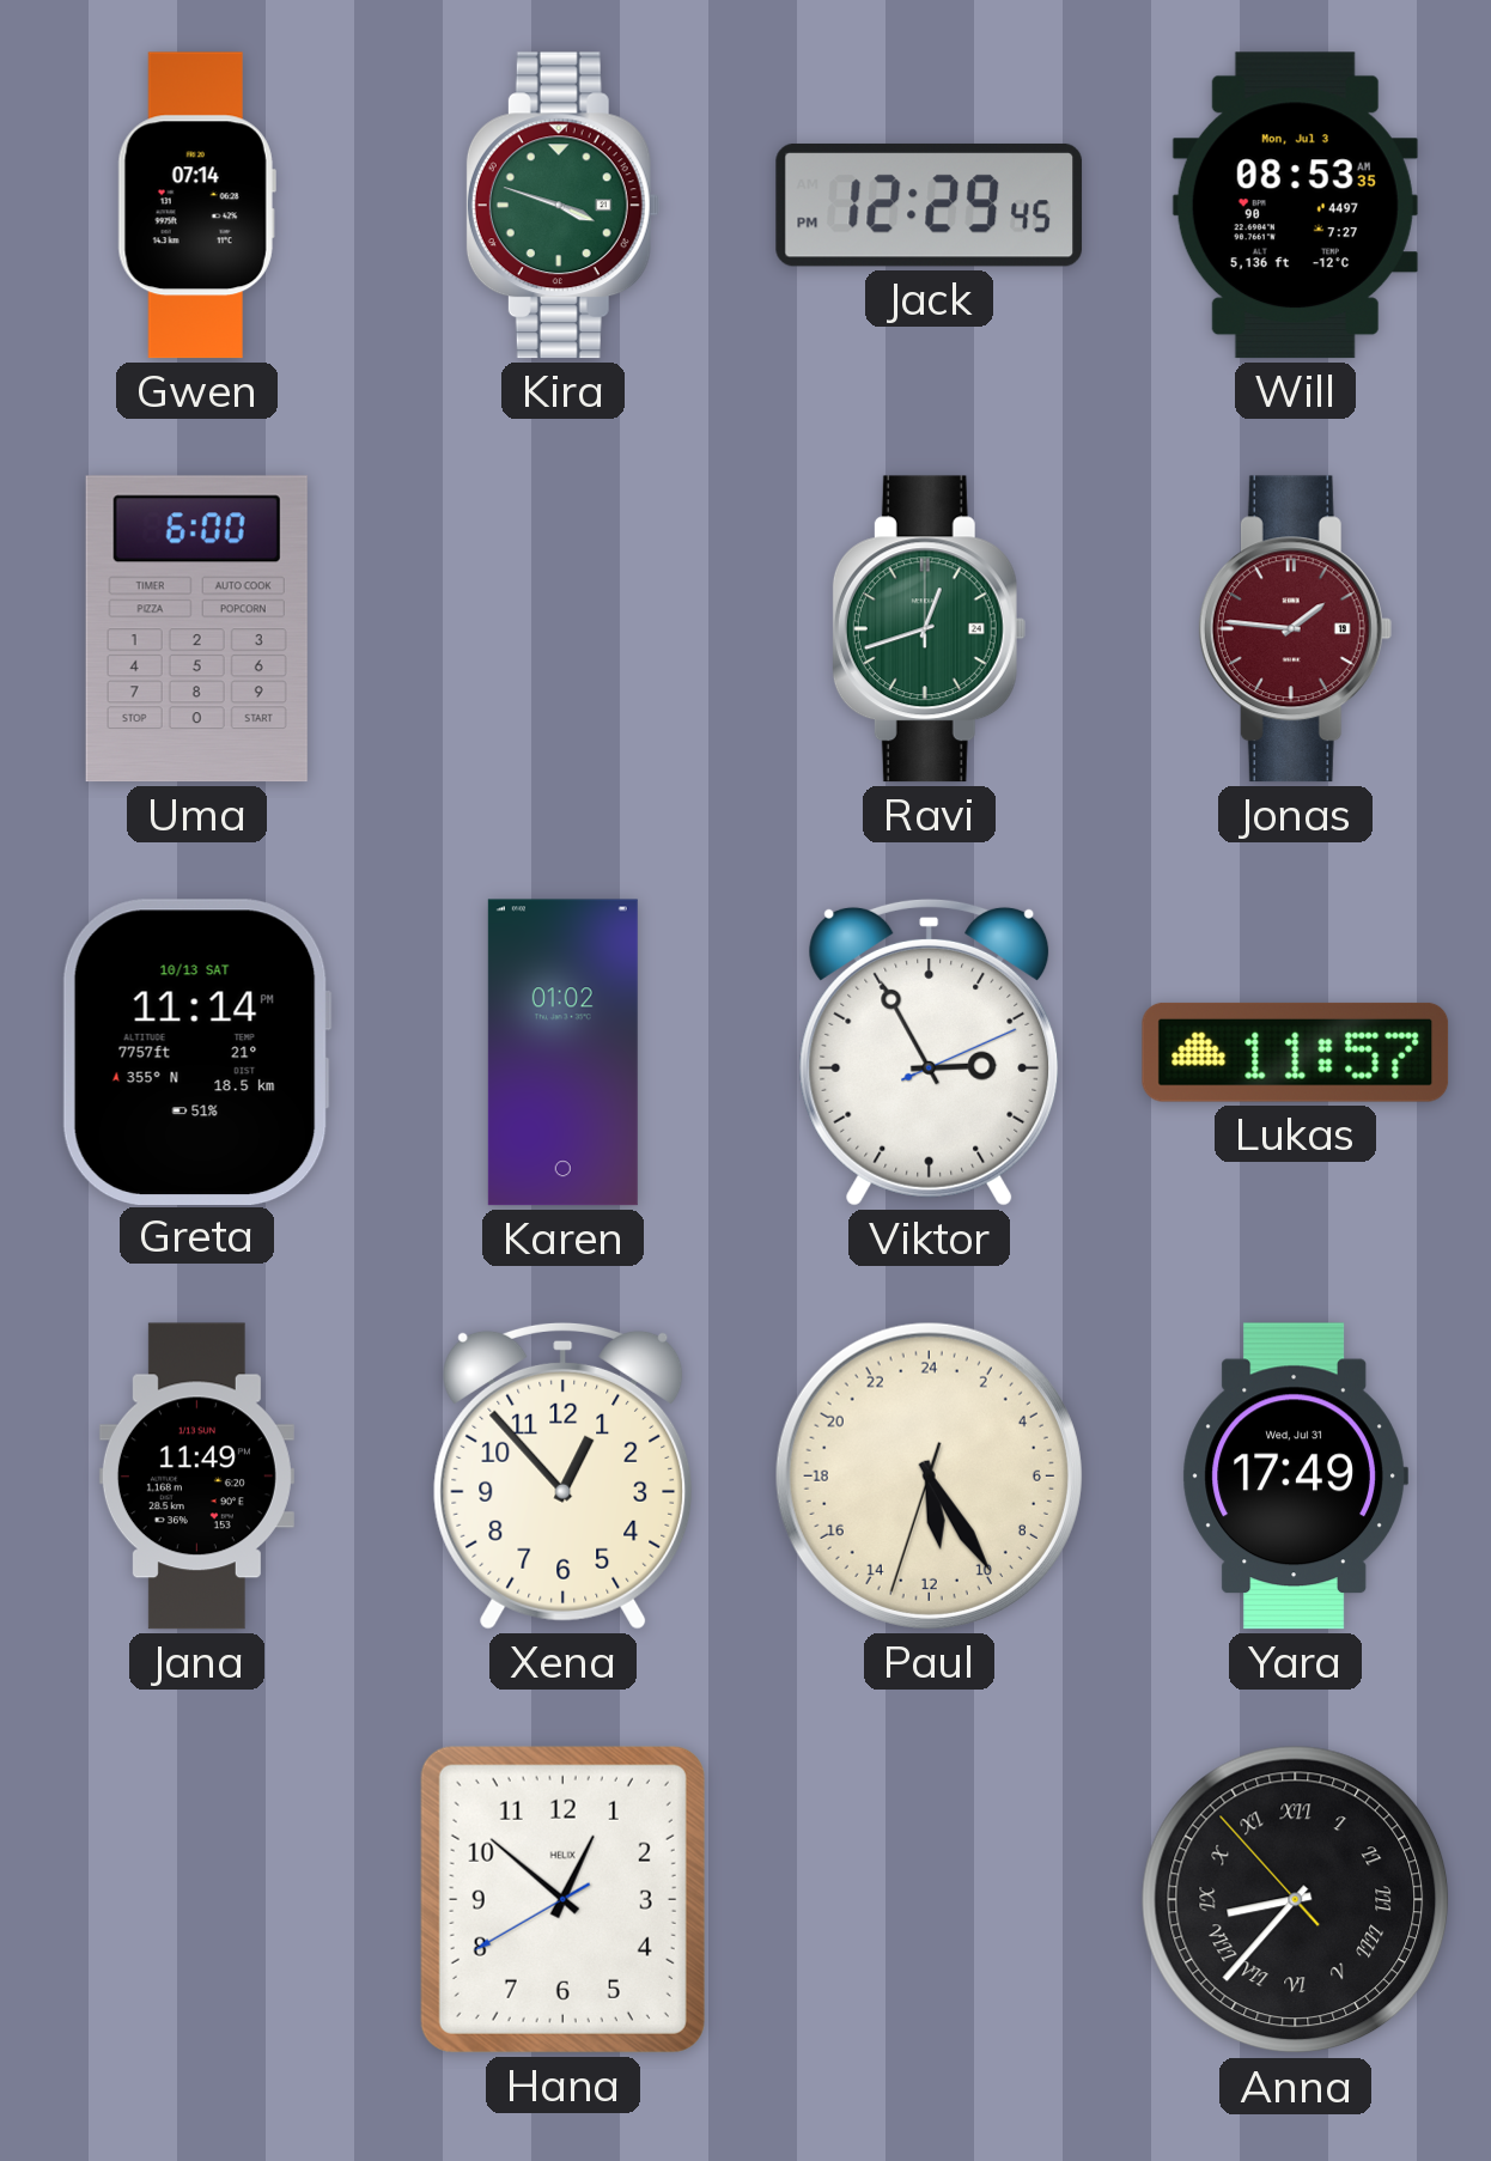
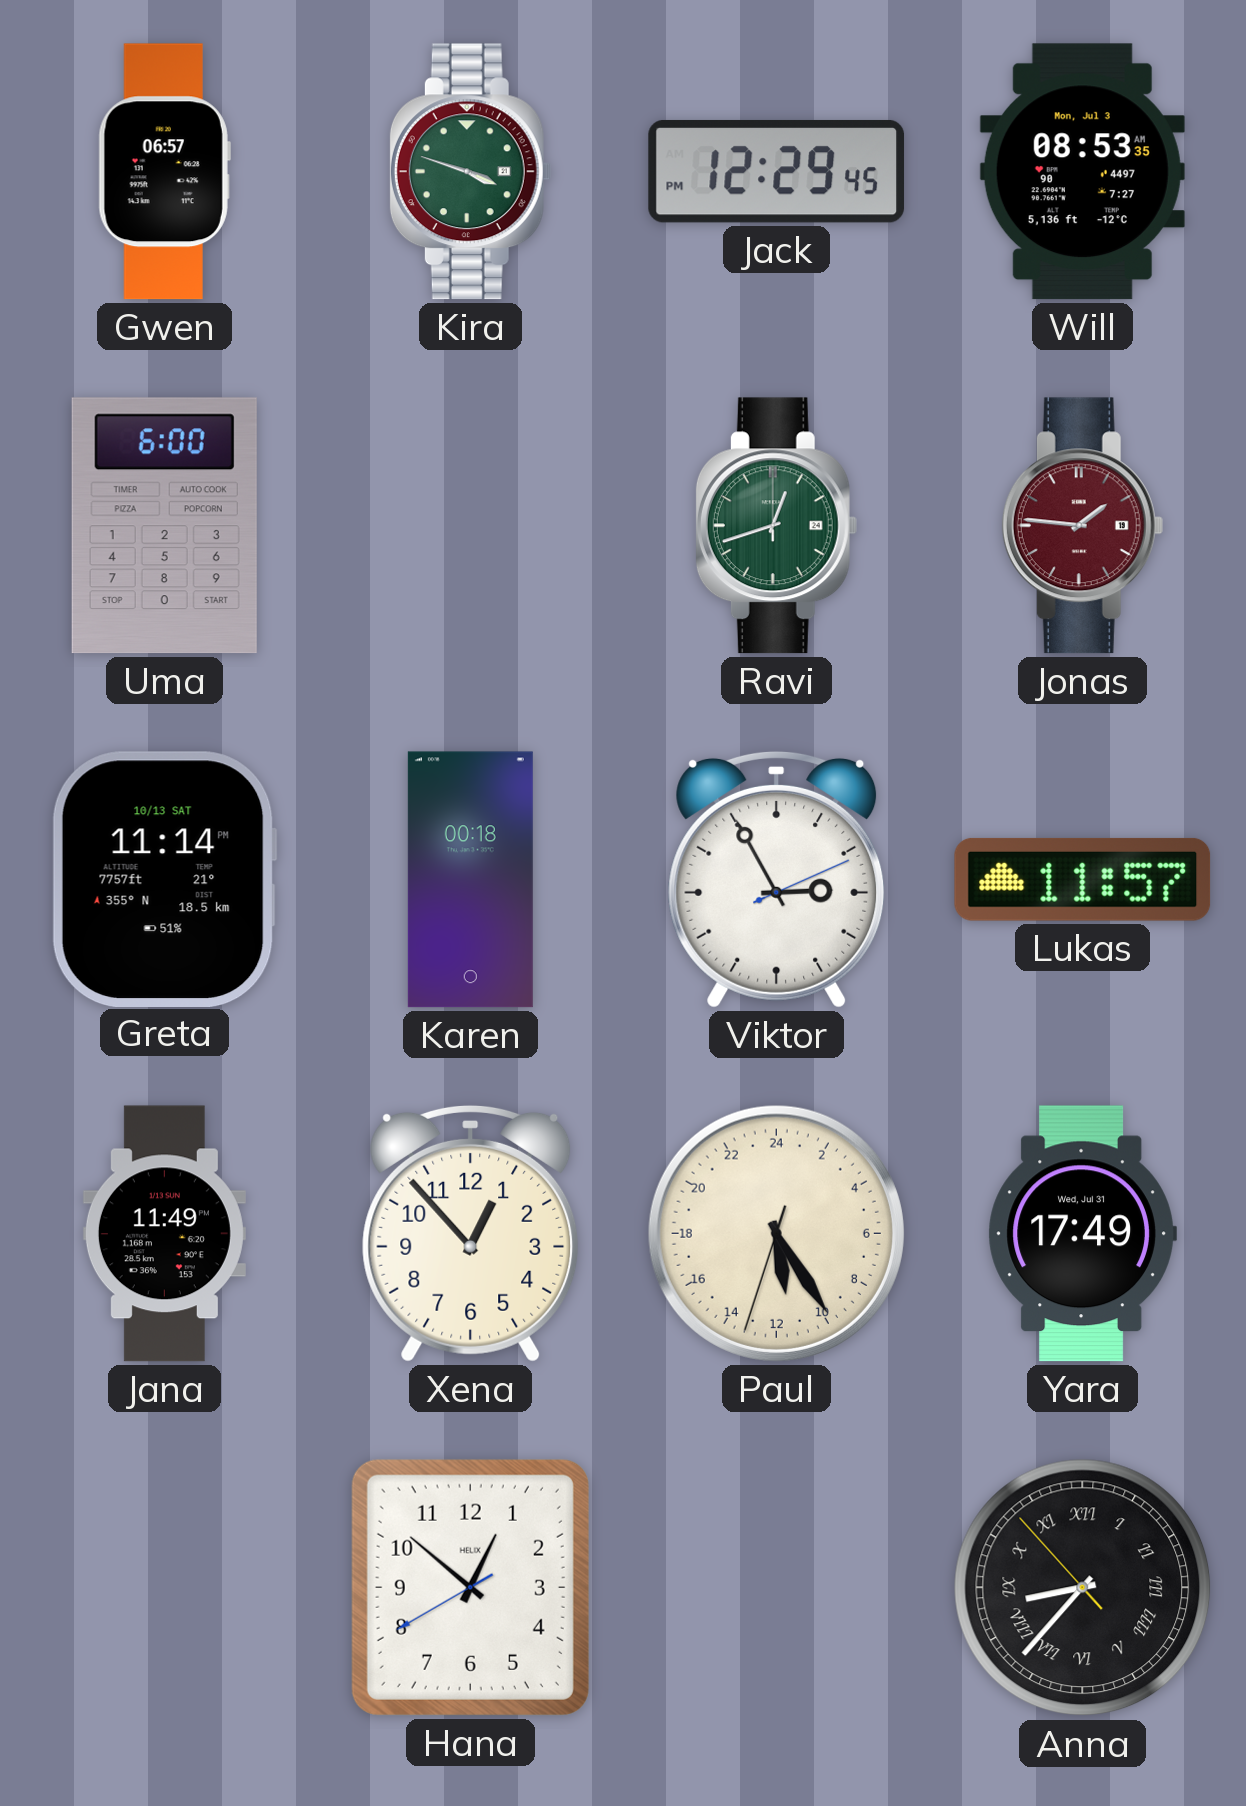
Gwen: 07:14 -> 06:57
Karen: 01:02 -> 00:18
